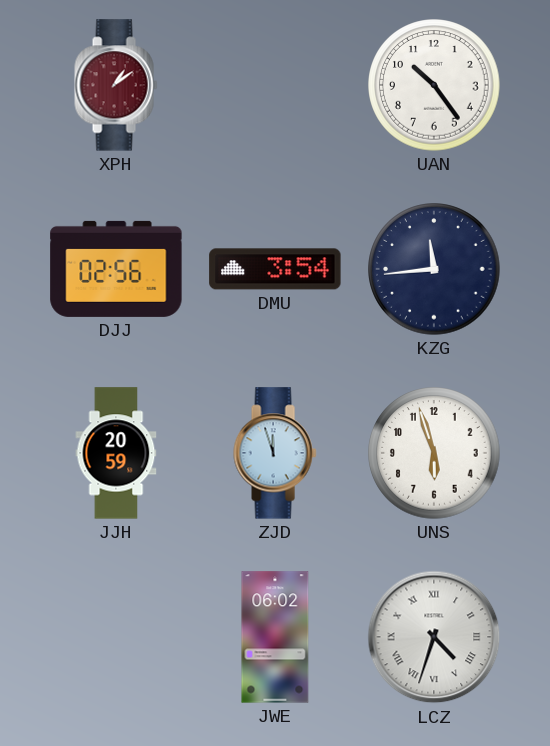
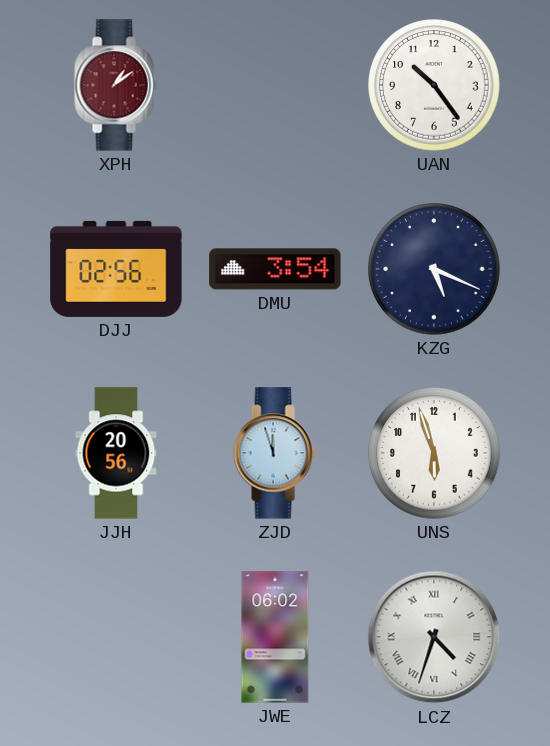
KZG: 11:44 -> 5:19
JJH: 20:59 -> 20:56
